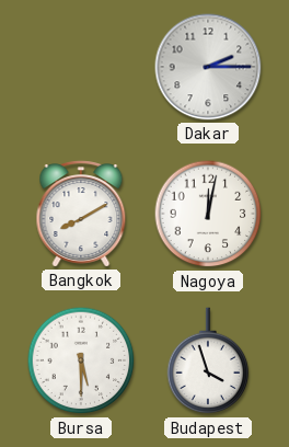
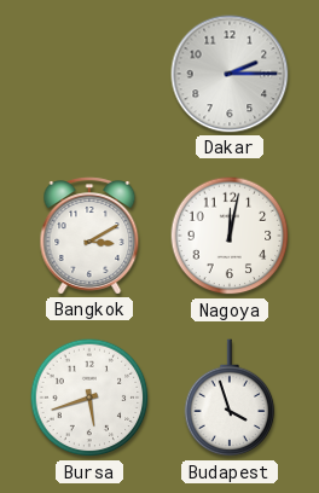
Bangkok: 8:10 -> 3:10
Bursa: 5:30 -> 5:42
